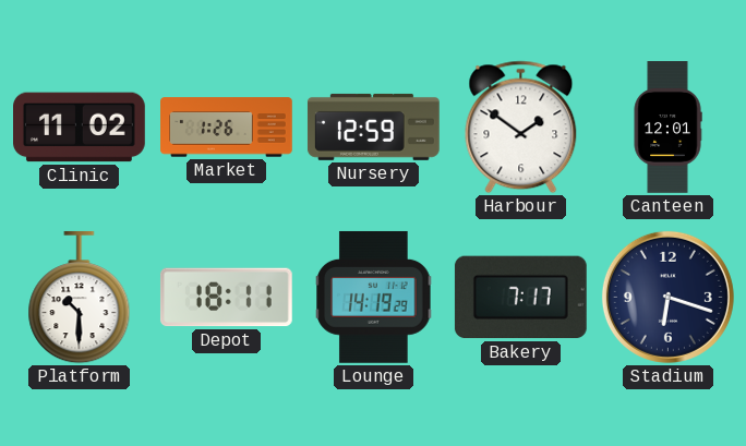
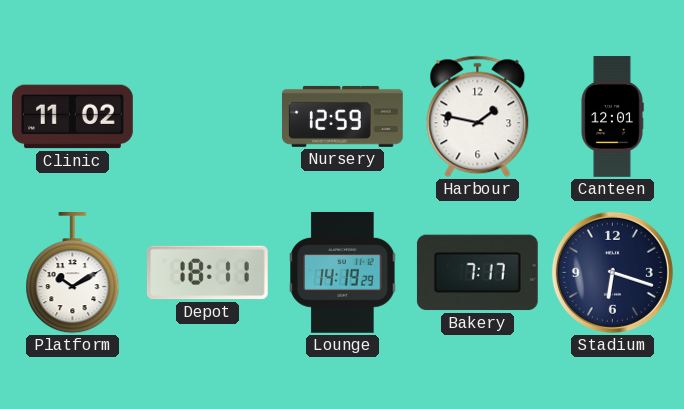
Market: 1:26 -> none
Harbour: 1:51 -> 1:47
Platform: 10:30 -> 10:10
